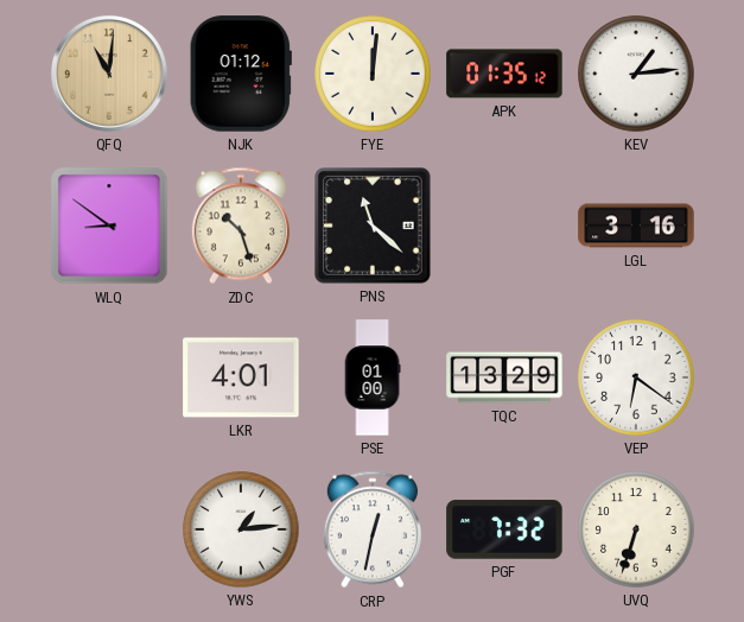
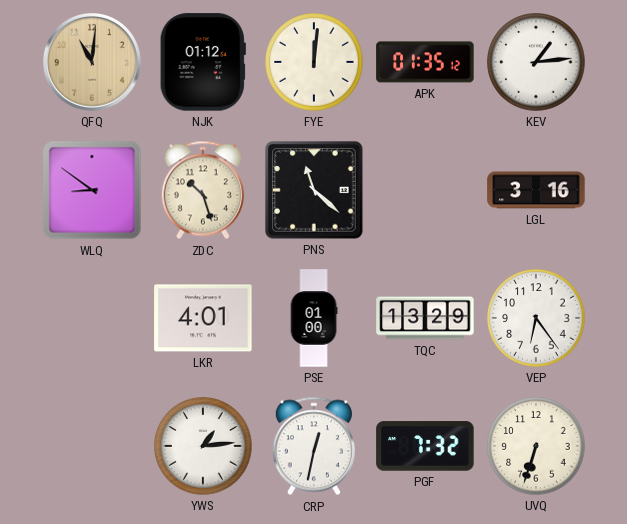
VEP: 6:21 -> 6:24
